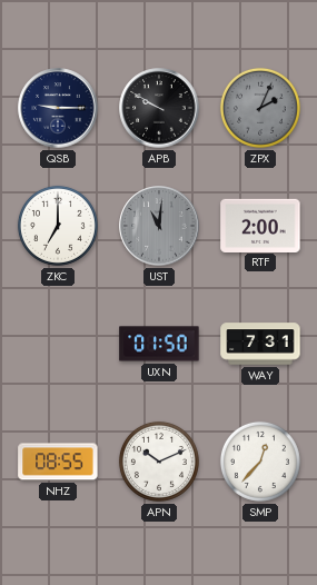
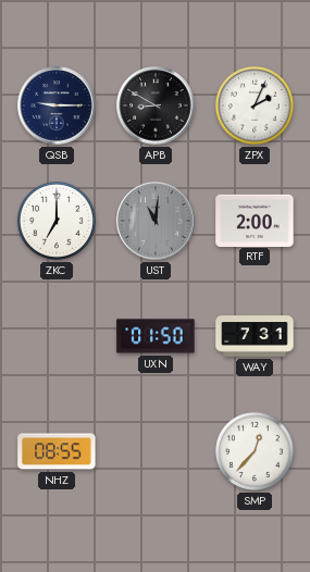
APB: 9:50 -> 8:50
ZPX dial: grey -> white
APN: 10:11 -> none
